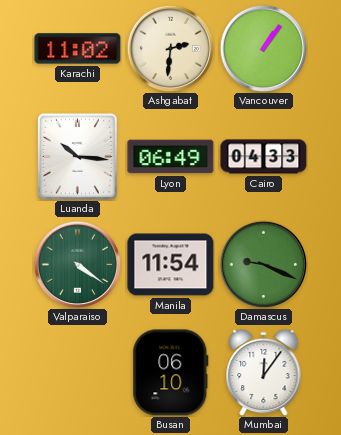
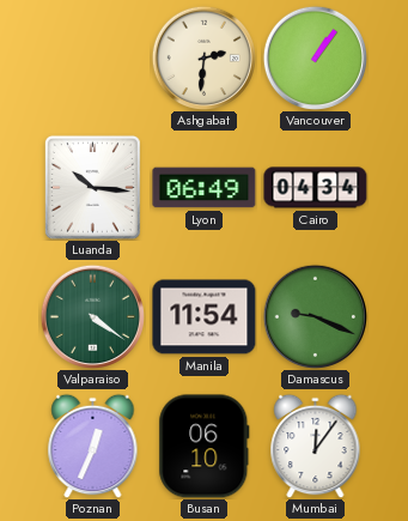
Karachi: 11:02 -> none
Cairo: 04:33 -> 04:34
Poznan: none -> 12:34
